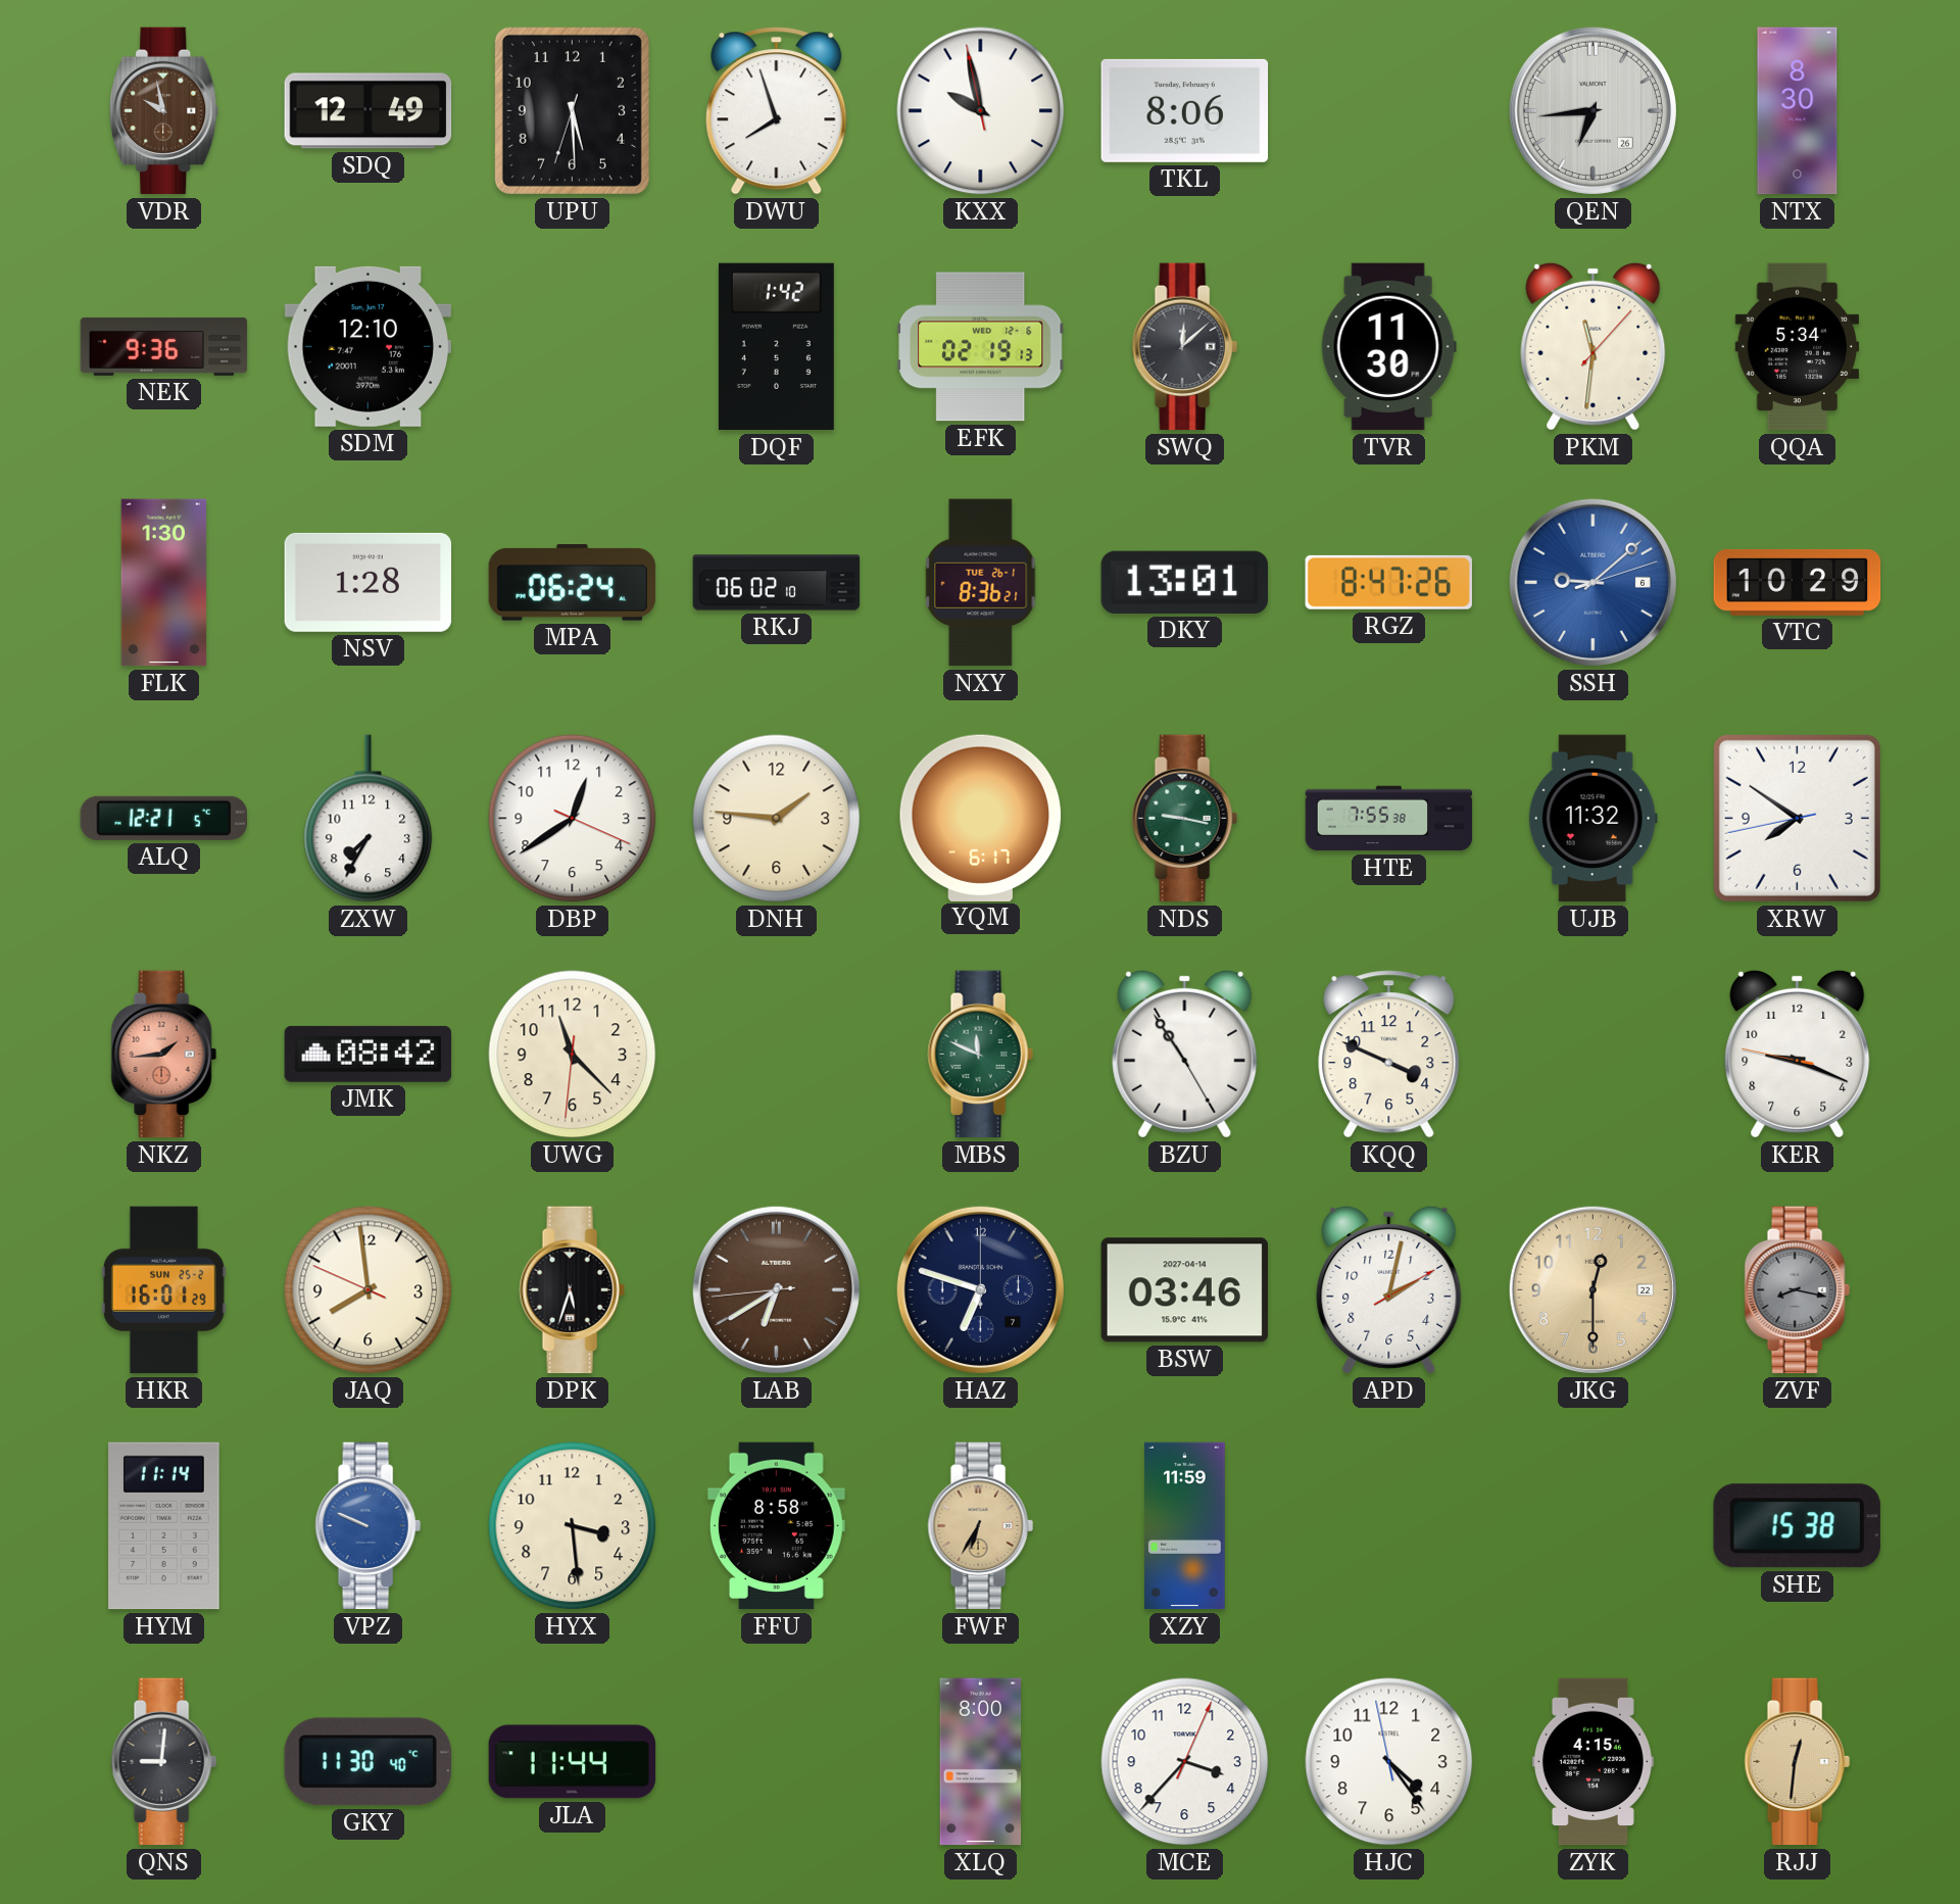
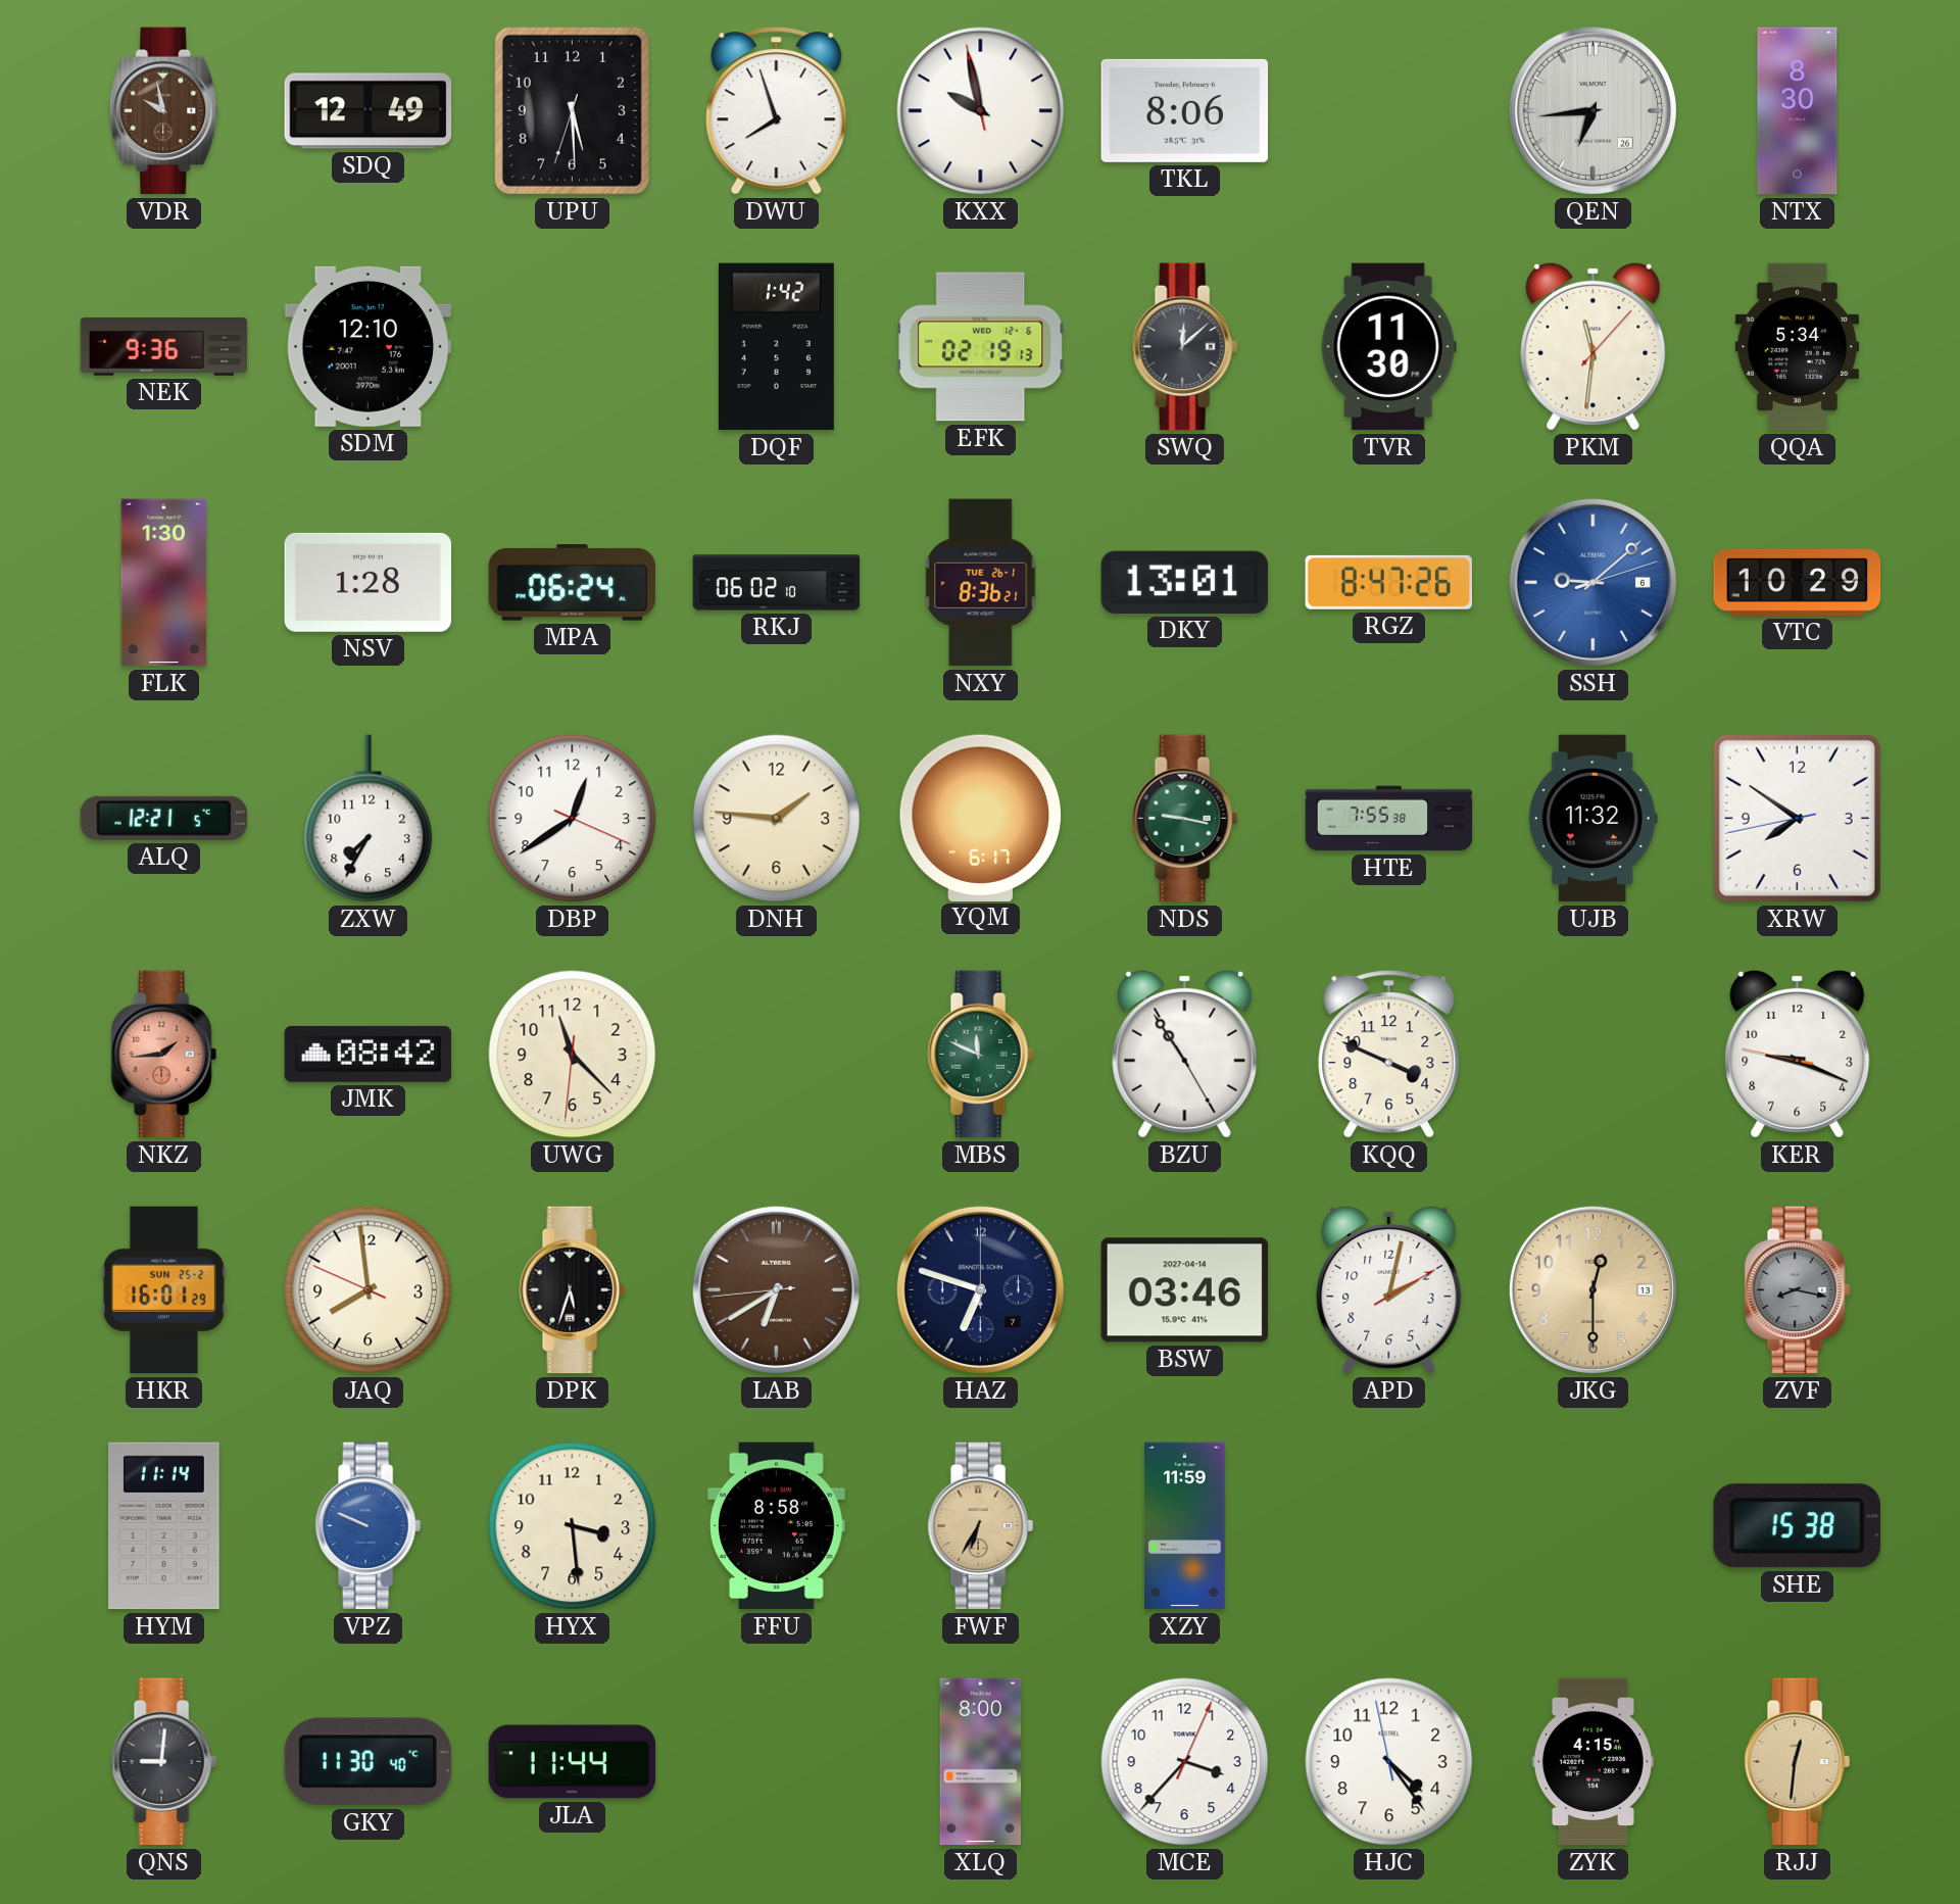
JKG date: 22 -> 13
